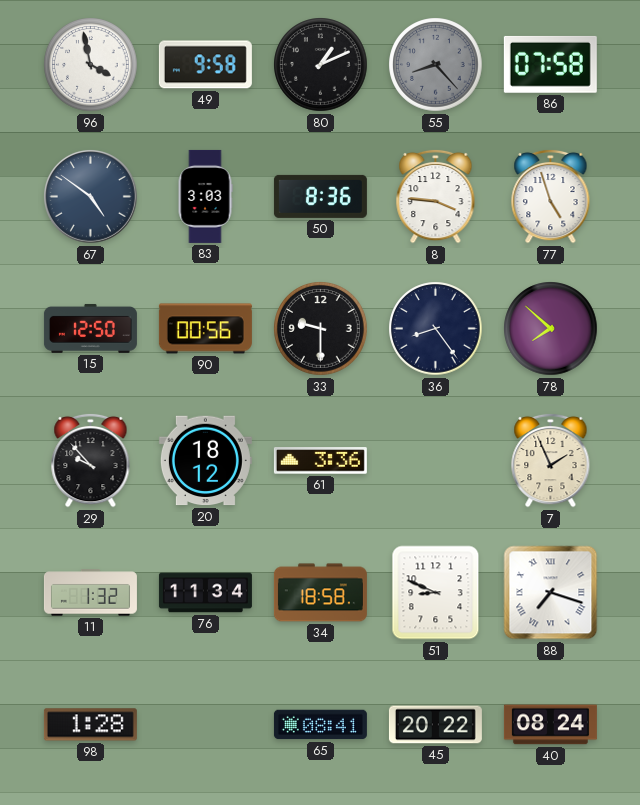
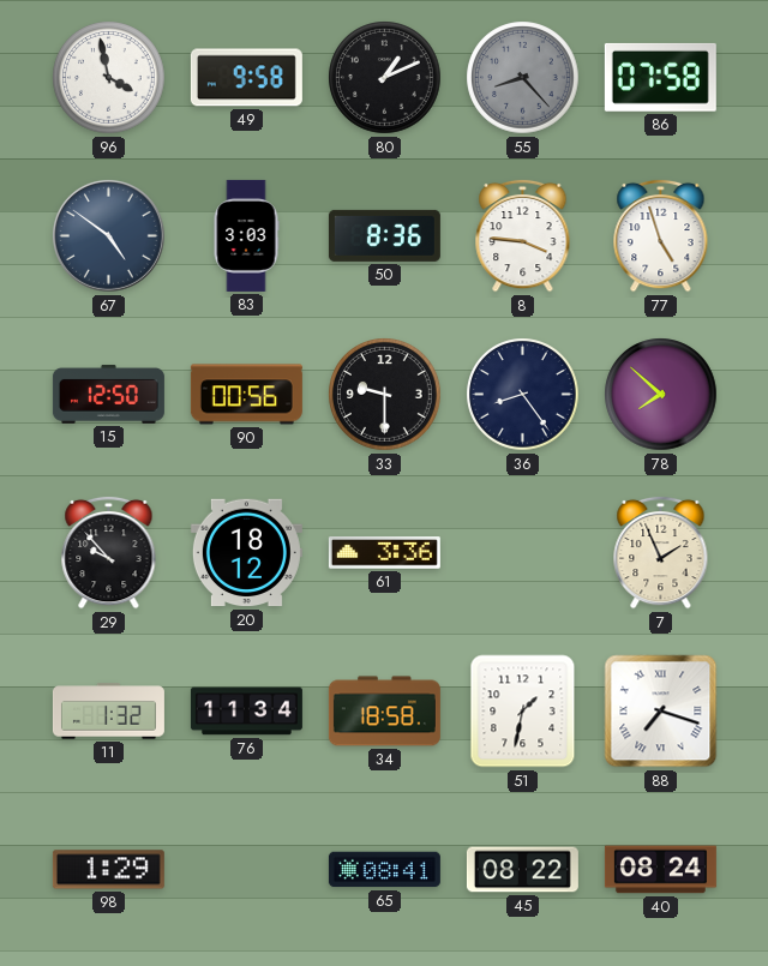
51: 8:49 -> 1:32
98: 1:28 -> 1:29
45: 20:22 -> 08:22
